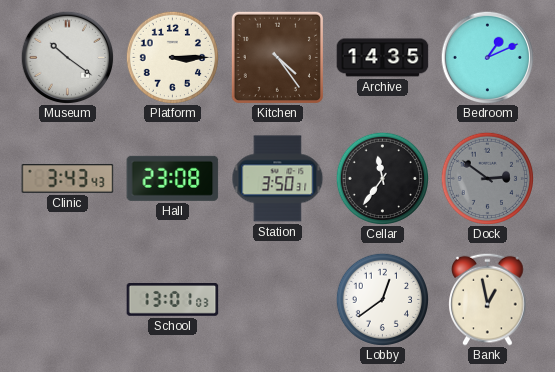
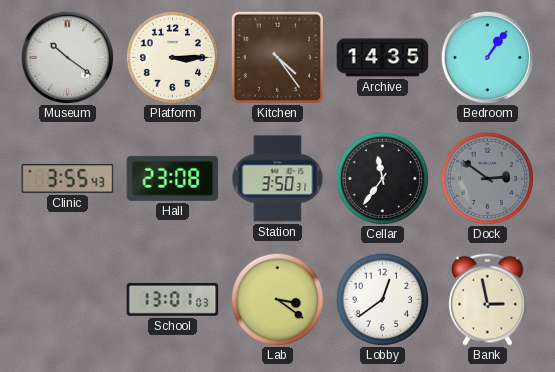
Bedroom: 1:11 -> 1:06
Clinic: 3:43 -> 3:55
Lab: none -> 3:21
Bank: 12:58 -> 2:58
